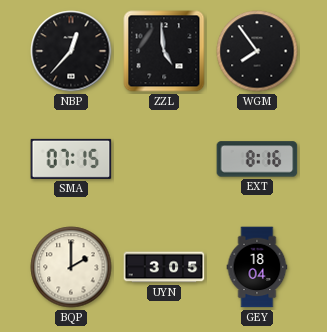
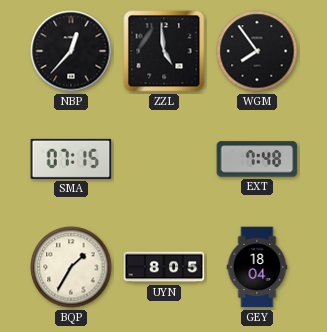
EXT: 8:16 -> 7:48
BQP: 2:00 -> 1:35
UYN: 3:05 -> 8:05
